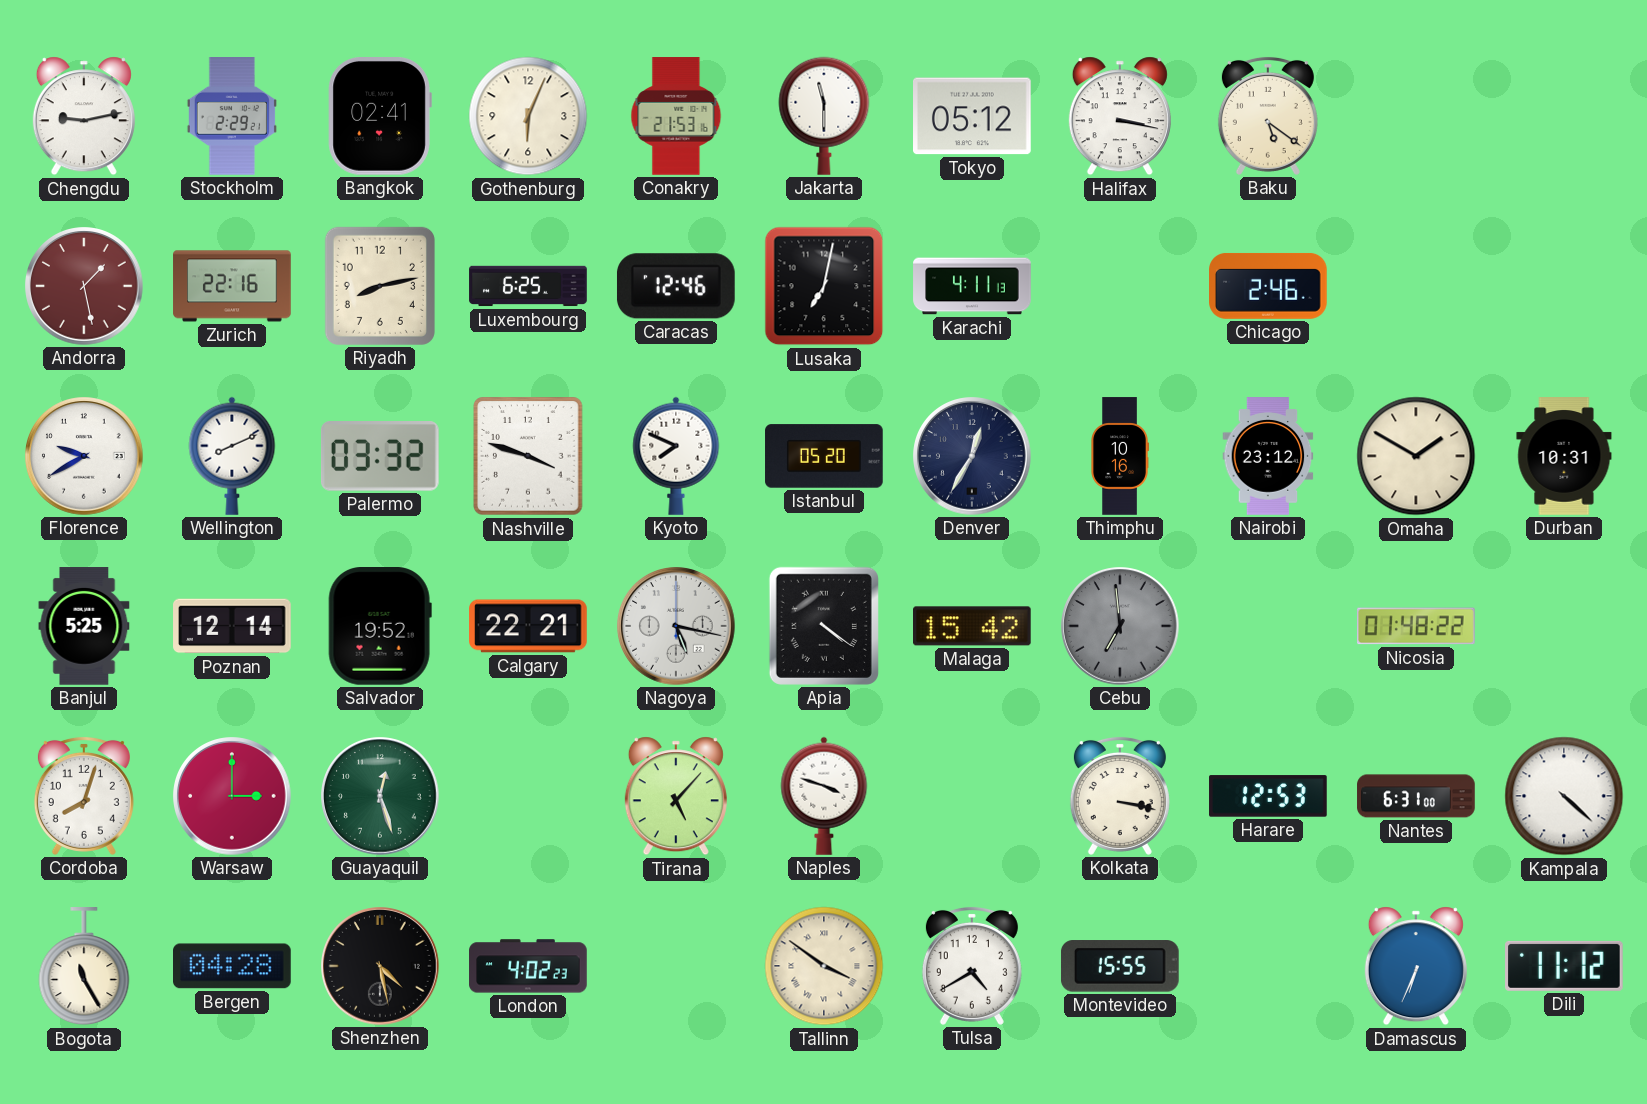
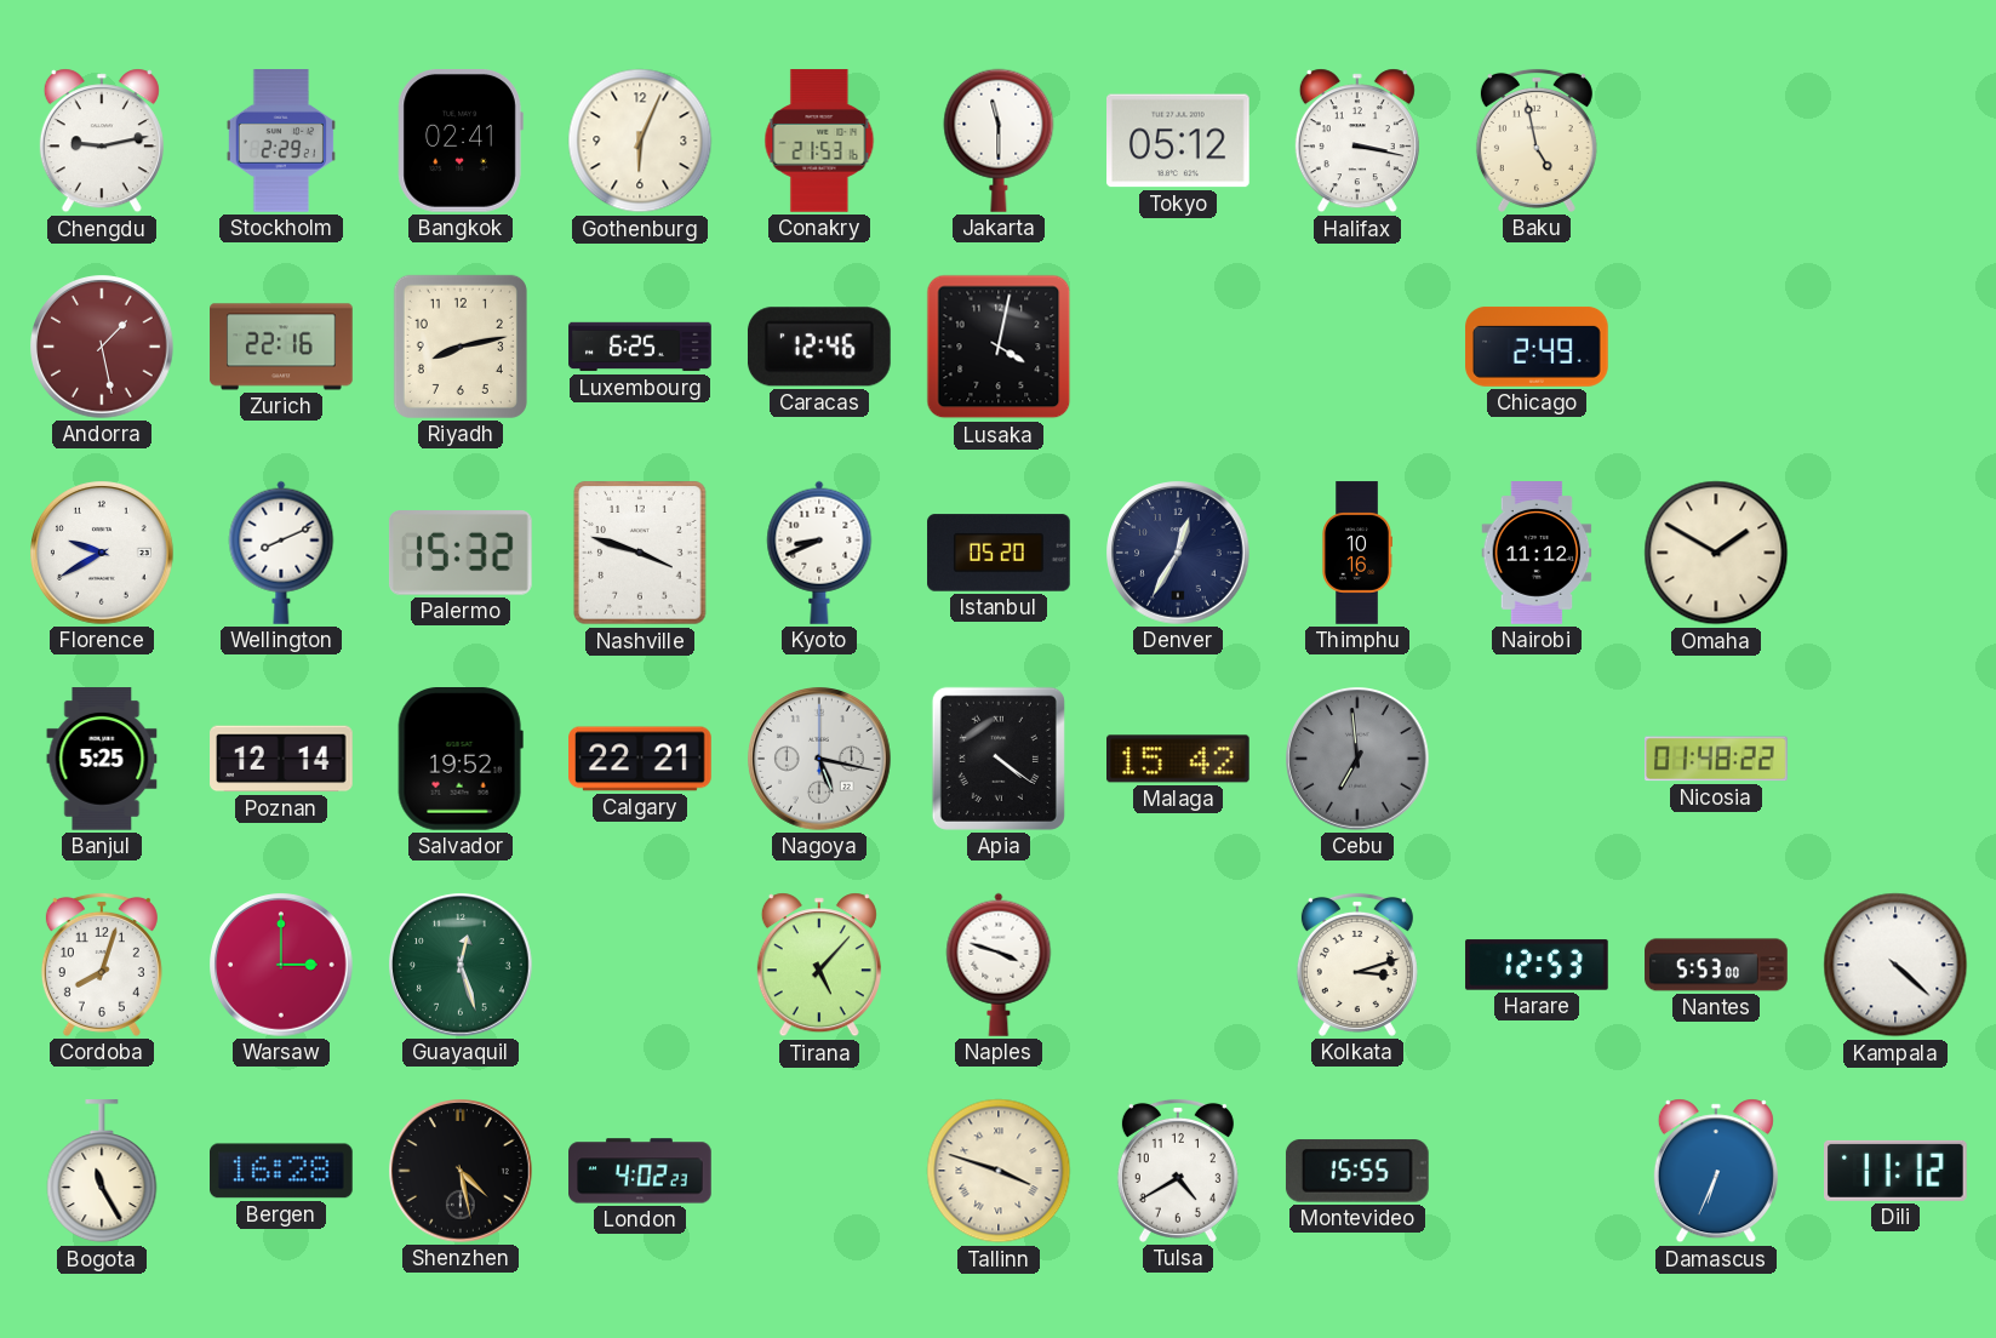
Baku: 5:21 -> 4:58
Lusaka: 7:02 -> 4:02
Karachi: 4:11 -> none
Chicago: 2:46 -> 2:49
Palermo: 03:32 -> 15:32
Kyoto: 7:49 -> 8:41
Nairobi: 23:12 -> 11:12
Durban: 10:31 -> none
Kolkata: 3:17 -> 3:12
Nantes: 6:31 -> 5:53
Bergen: 04:28 -> 16:28
Tallinn: 3:51 -> 3:48
